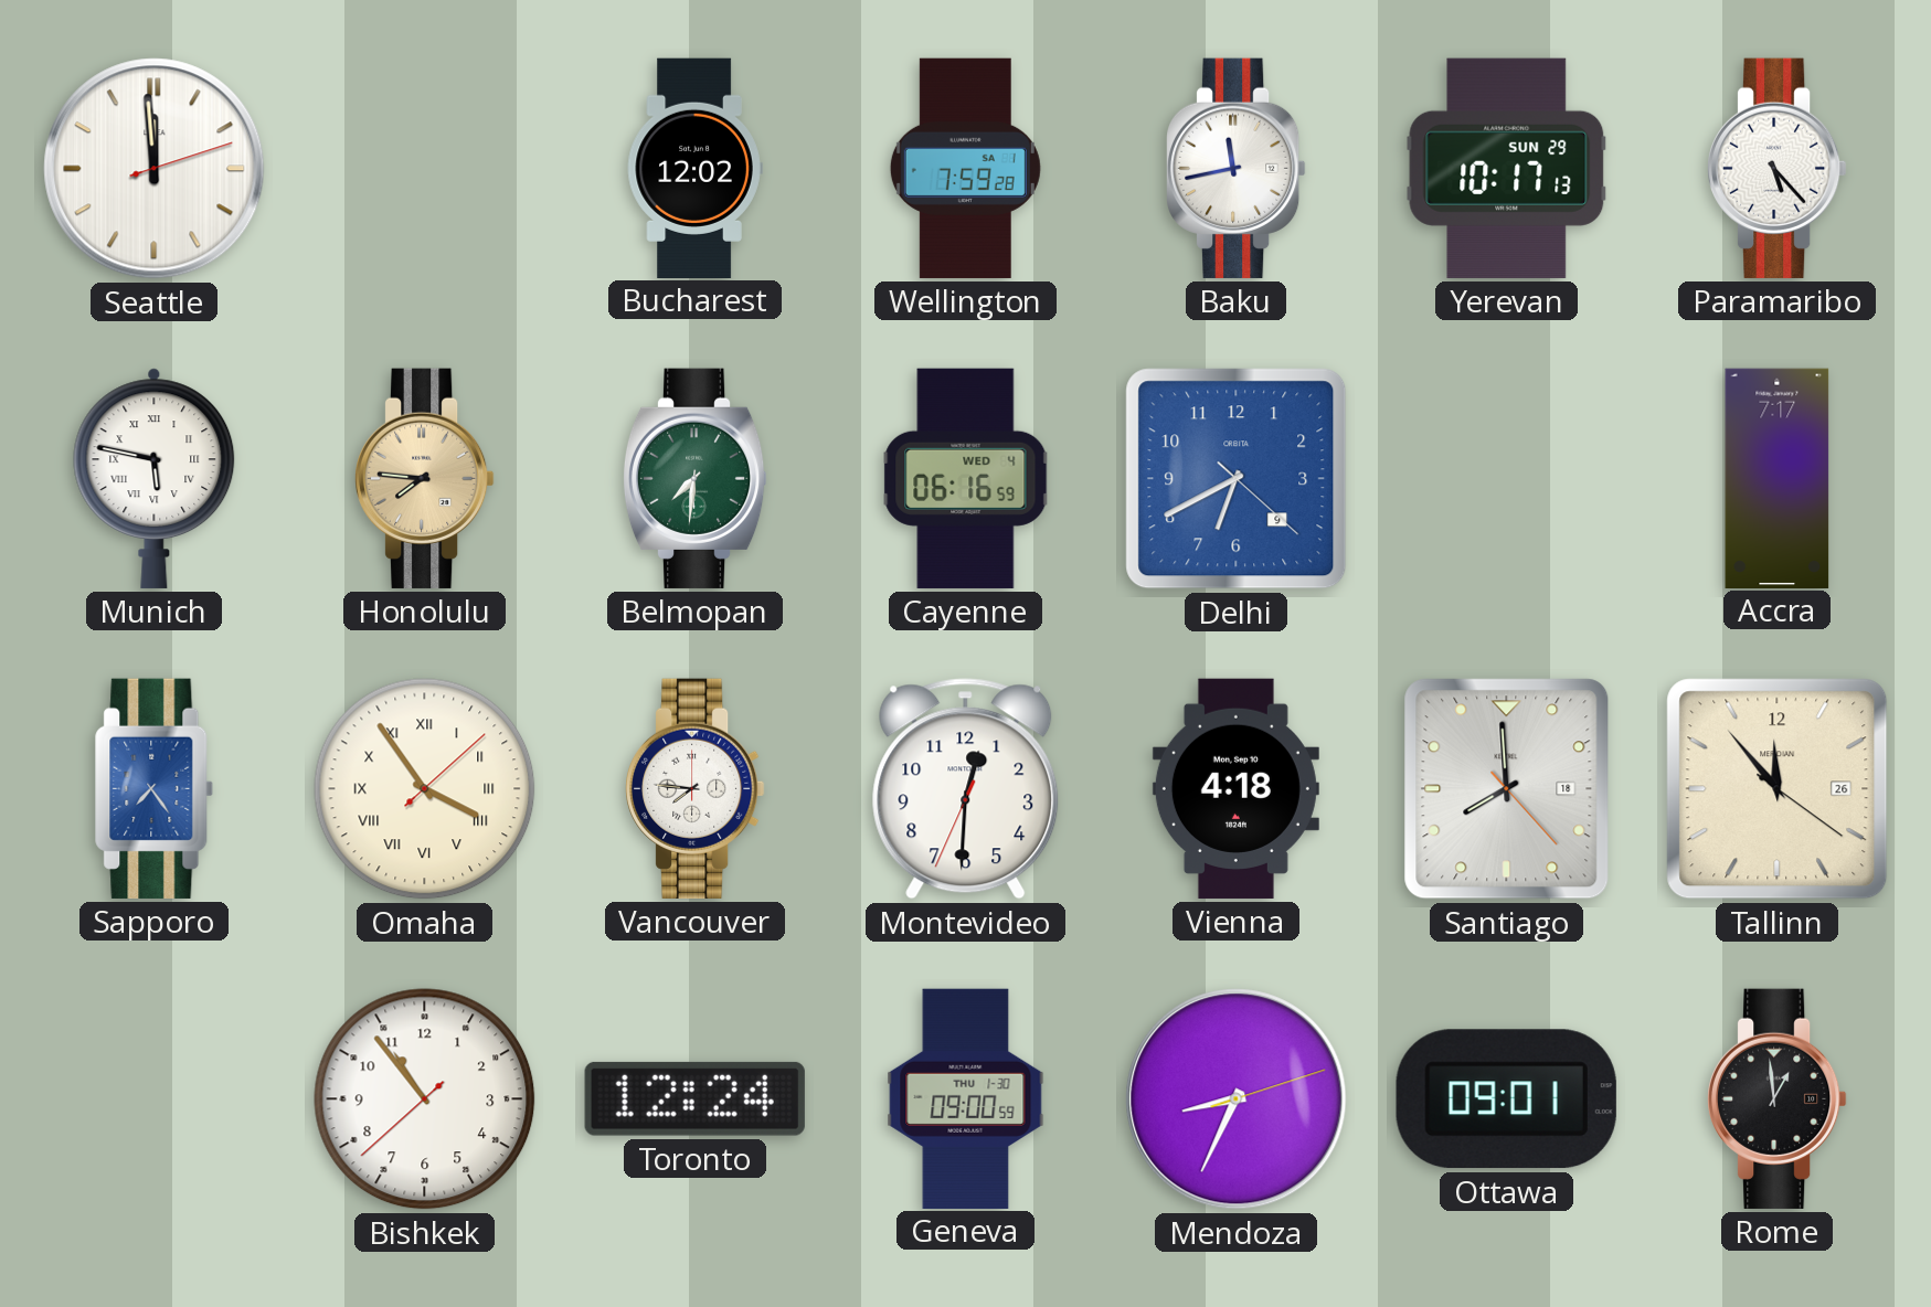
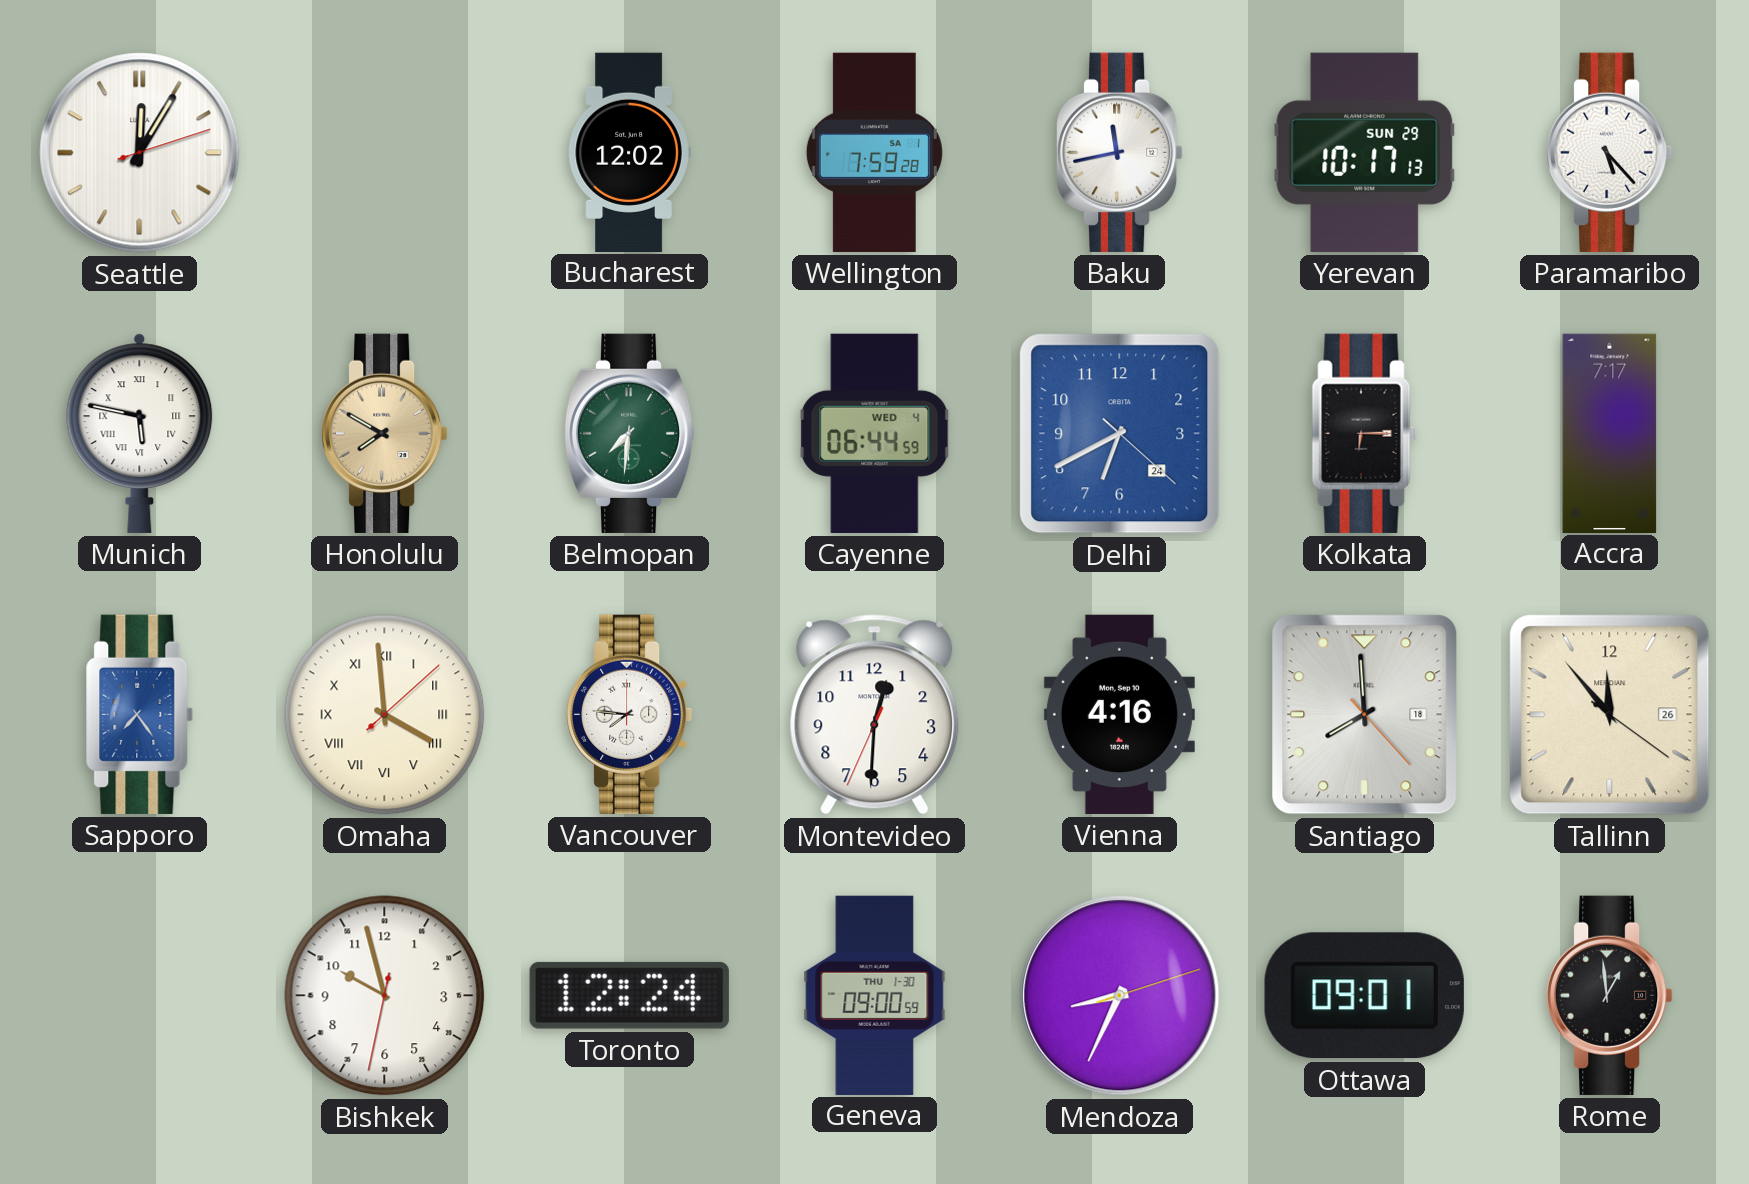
Seattle: 11:59 -> 12:05
Honolulu: 7:46 -> 7:50
Cayenne: 06:16 -> 06:44
Delhi date: 9 -> 24
Kolkata: none -> 6:15
Omaha: 3:54 -> 3:59
Vienna: 4:18 -> 4:16
Bishkek: 10:53 -> 9:57
